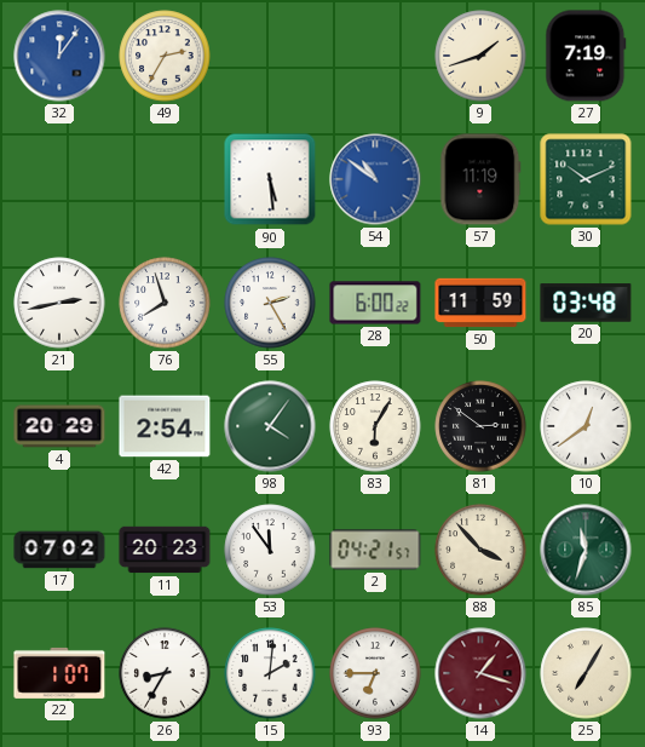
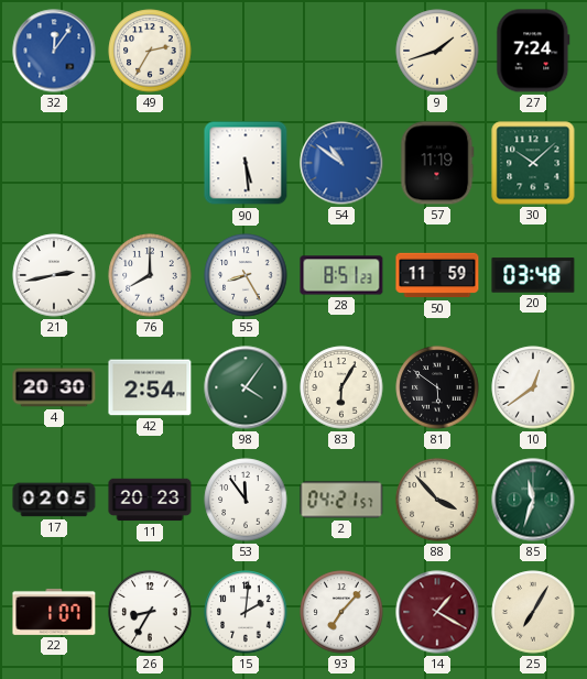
27: 7:19 -> 7:24
30: 10:11 -> 10:08
76: 7:57 -> 8:00
55: 2:25 -> 8:25
28: 6:00 -> 8:51
4: 20:29 -> 20:30
81: 2:51 -> 5:51
17: 07:02 -> 02:05
93: 6:45 -> 7:07
14: 1:18 -> 1:20
